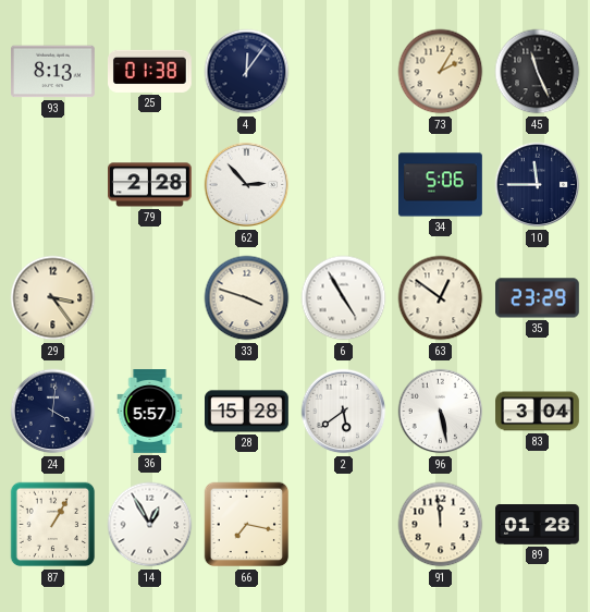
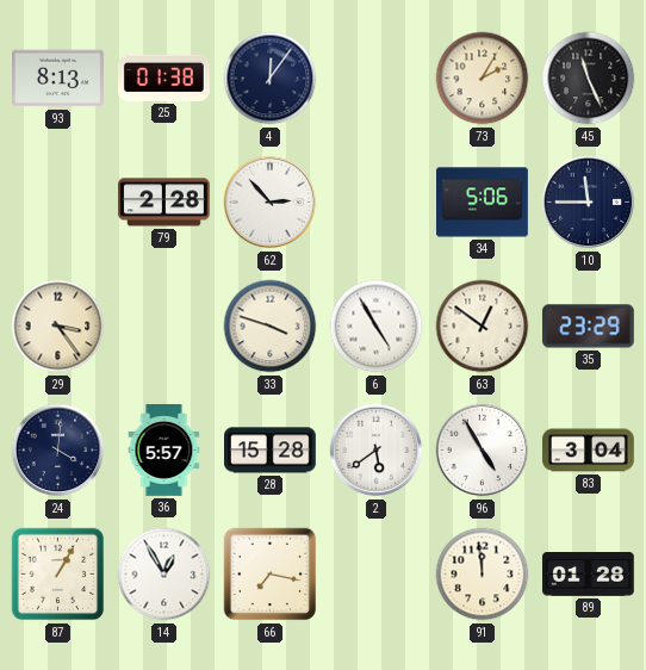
96: 5:28 -> 4:55
